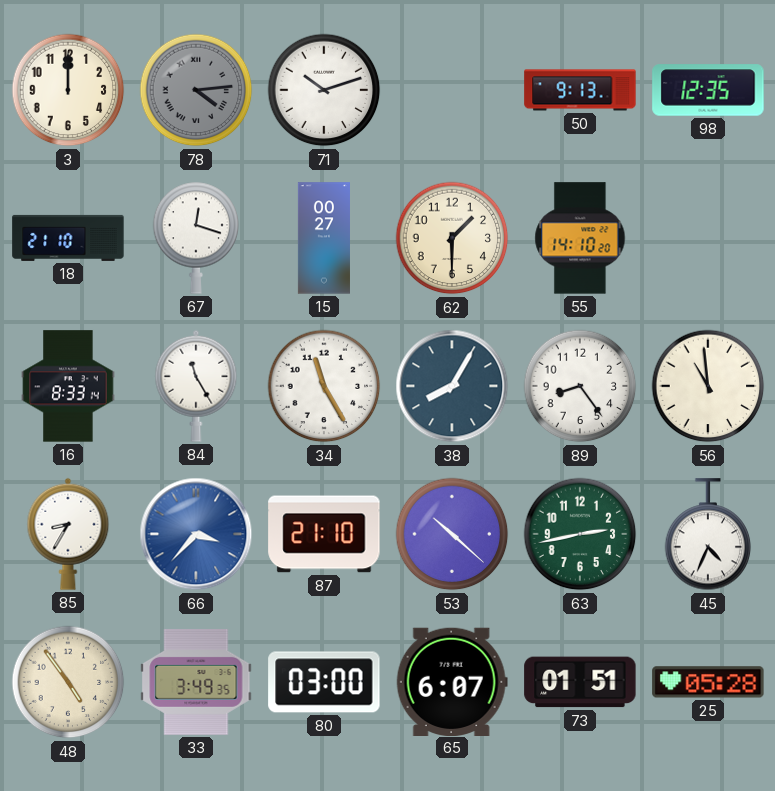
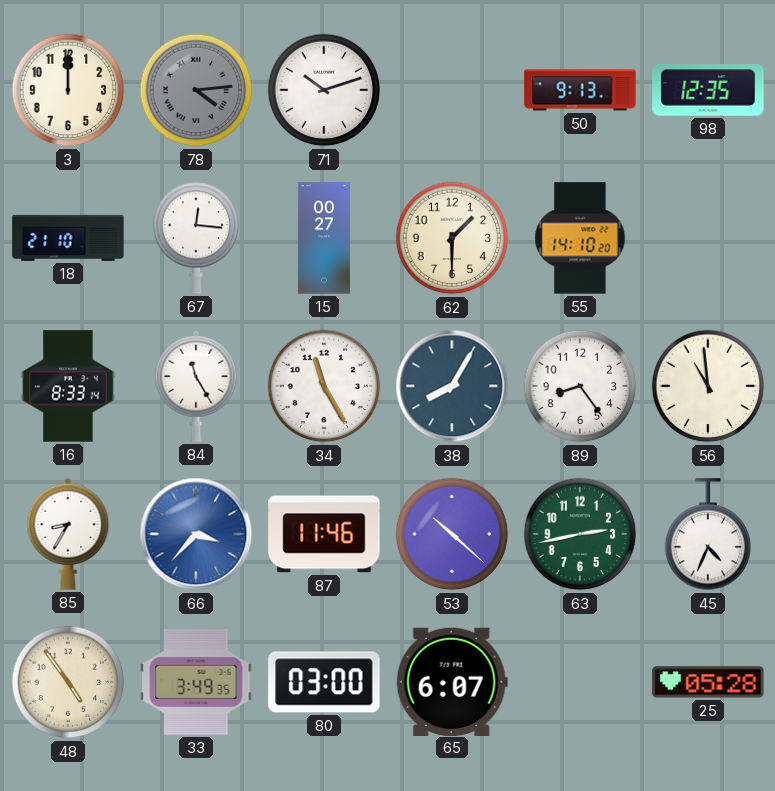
67: 12:18 -> 12:16
87: 21:10 -> 11:46
73: 01:51 -> none
